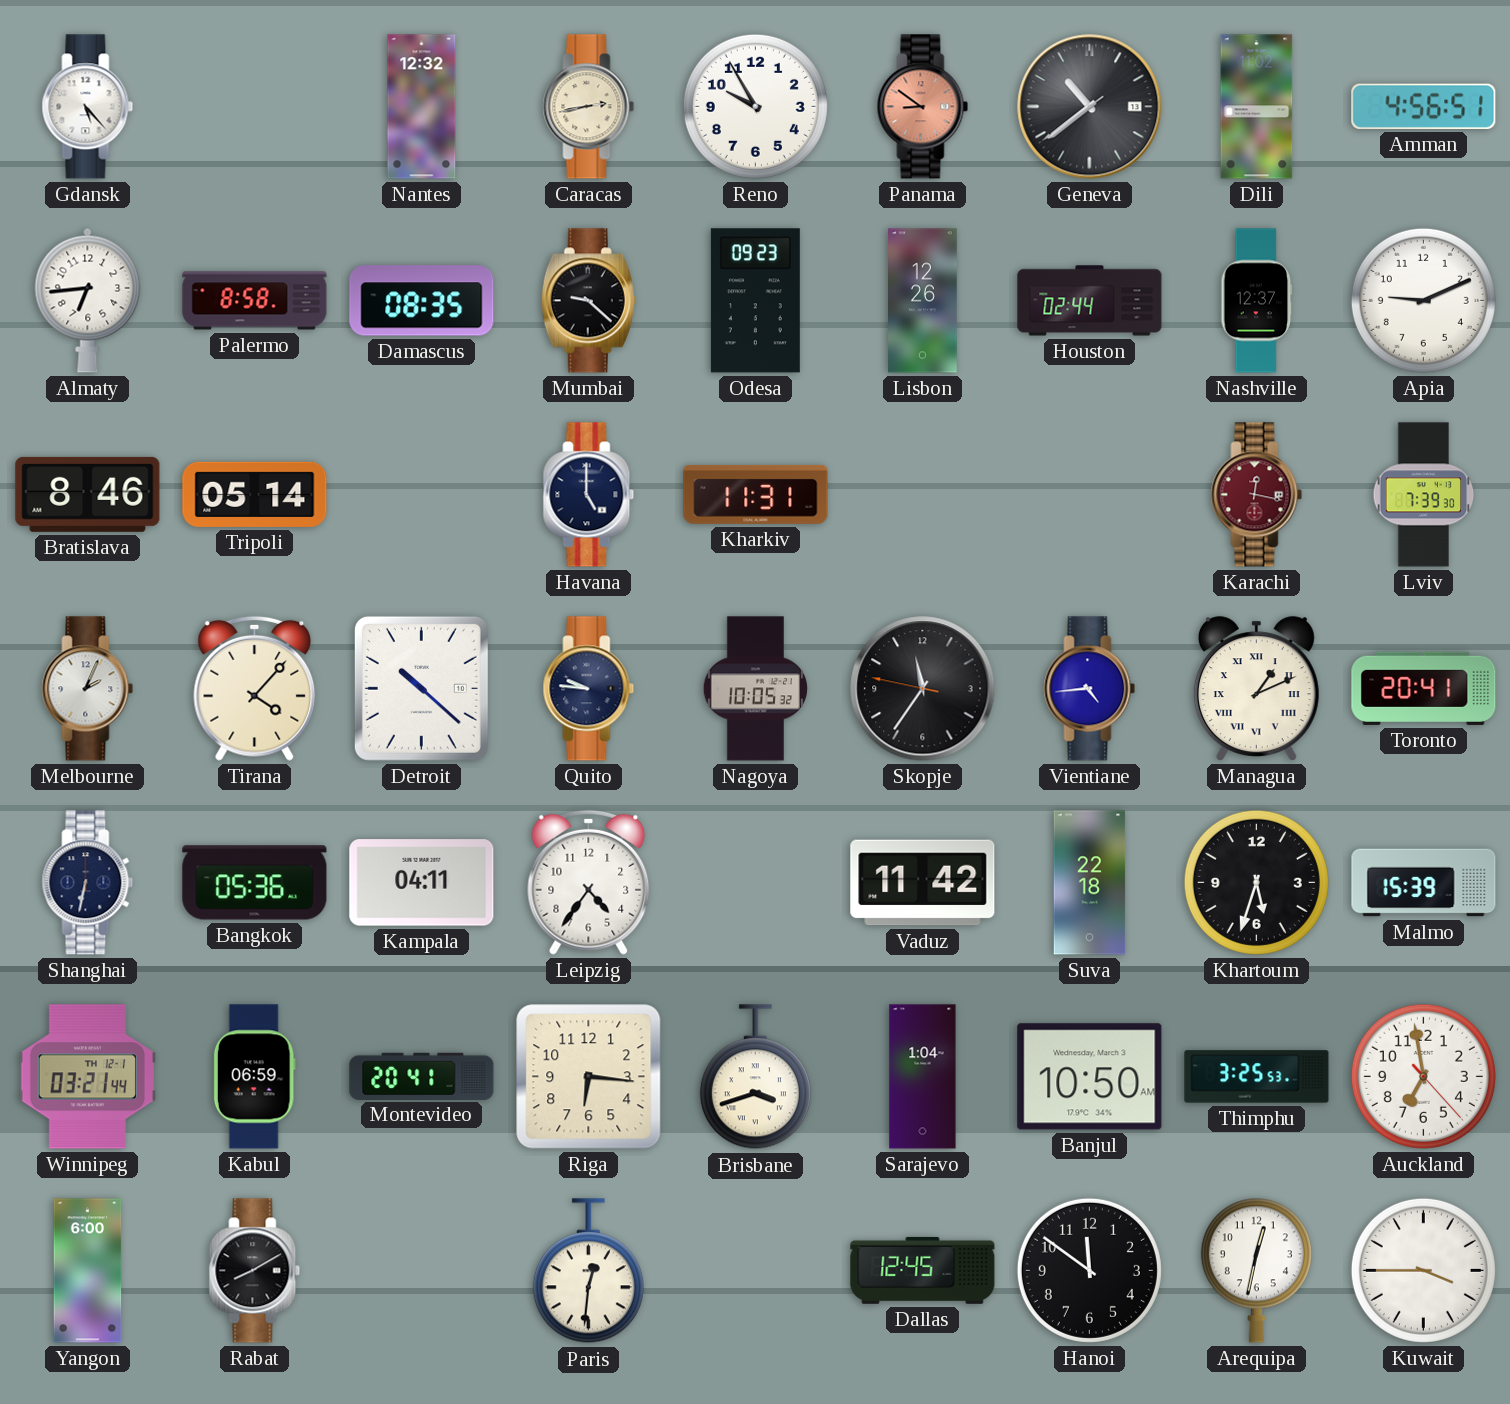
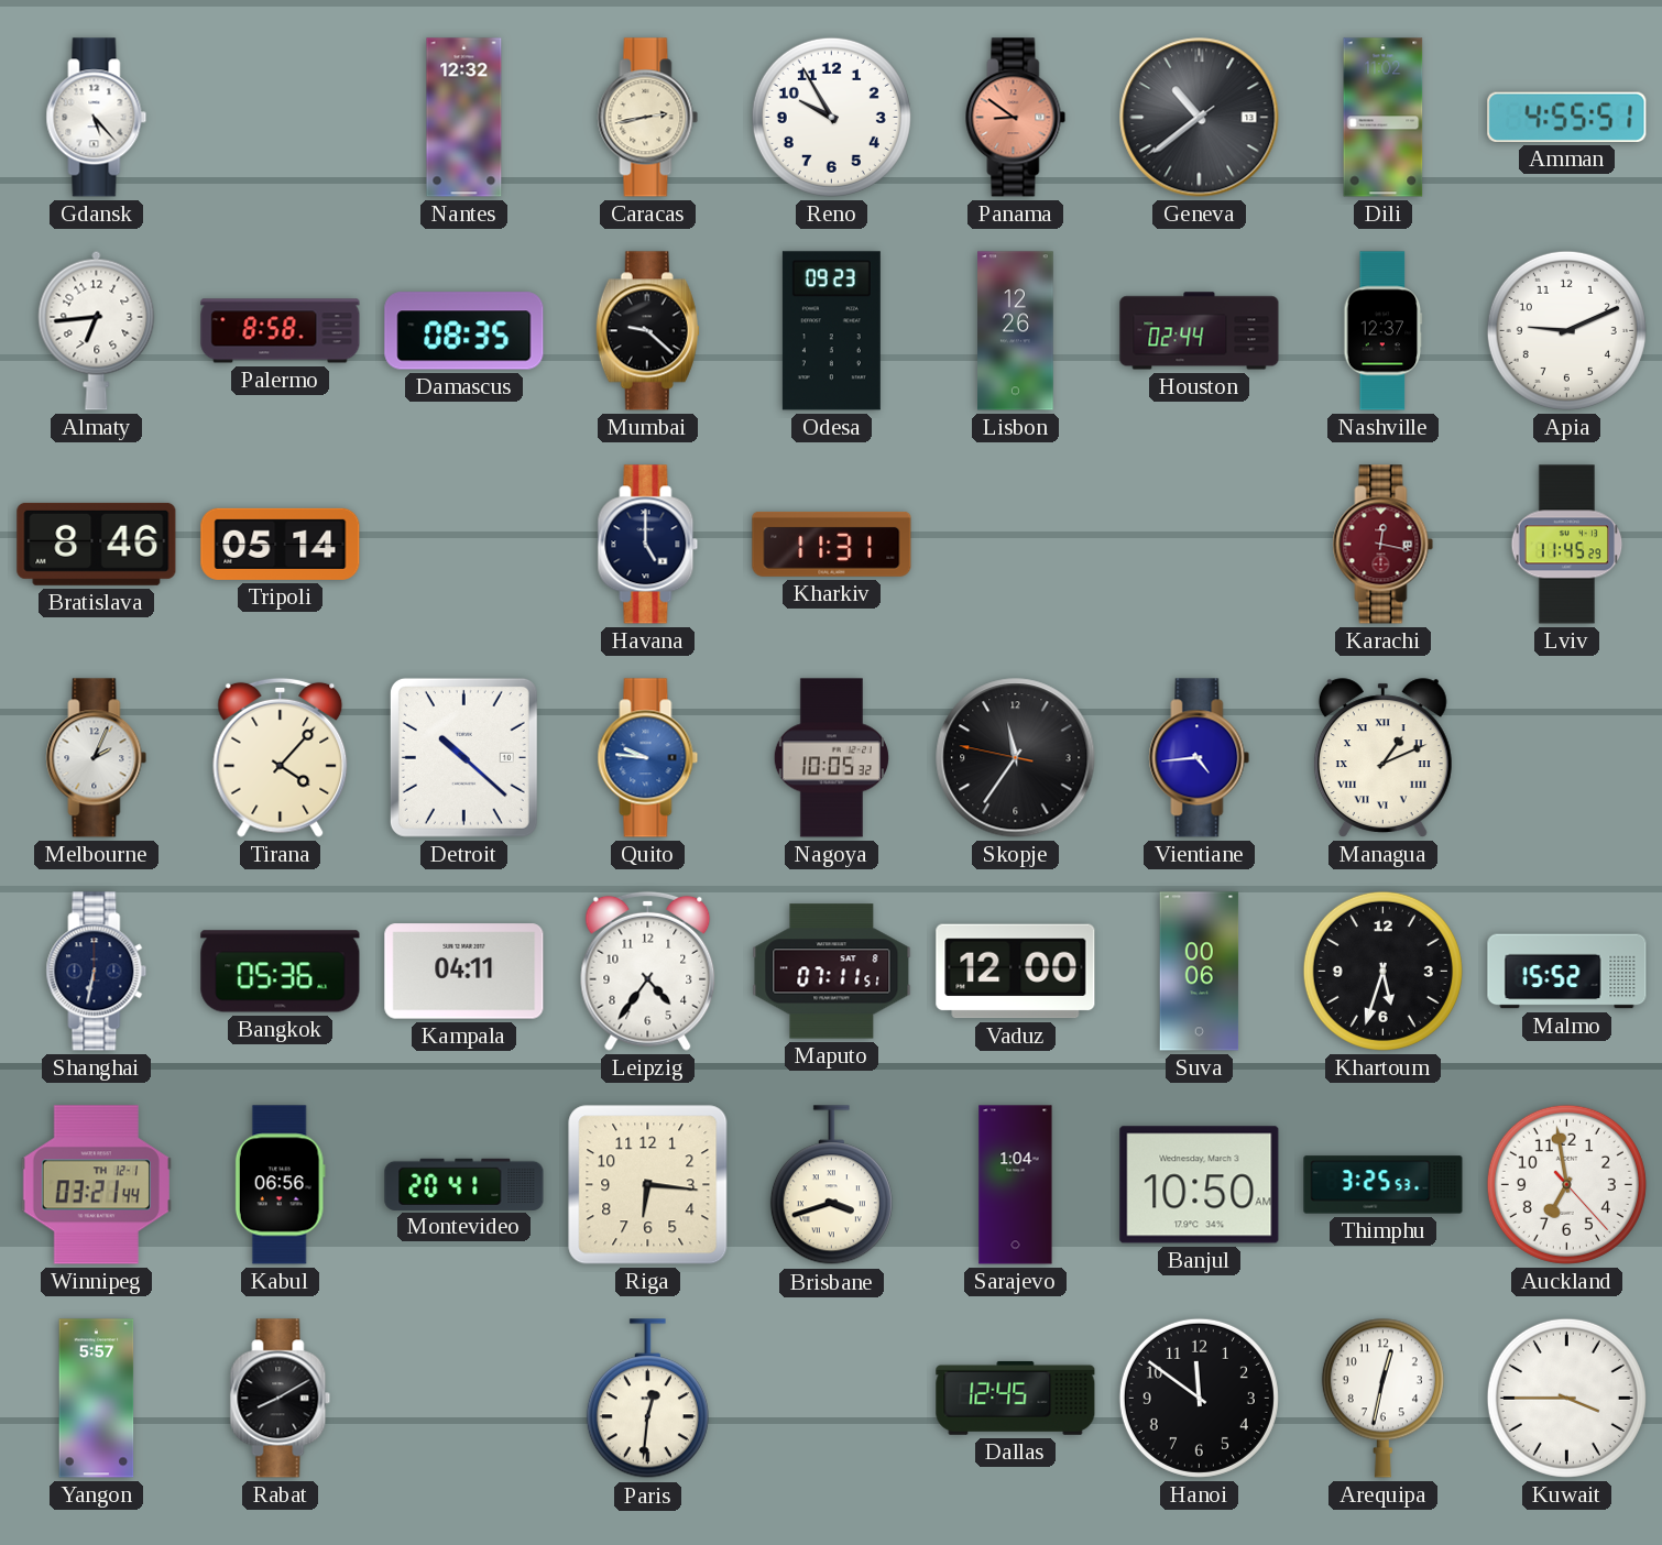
Amman: 4:56 -> 4:55
Lviv: 7:39 -> 11:45
Quito dial: navy -> blue
Toronto: 20:41 -> none
Maputo: none -> 07:11
Vaduz: 11:42 -> 12:00
Suva: 22:18 -> 00:06
Malmo: 15:39 -> 15:52
Kabul: 06:59 -> 06:56
Yangon: 6:00 -> 5:57
